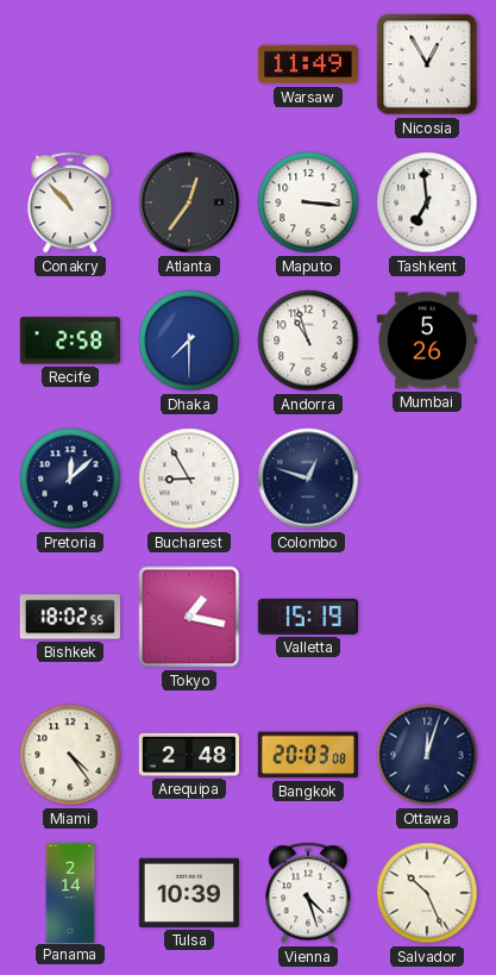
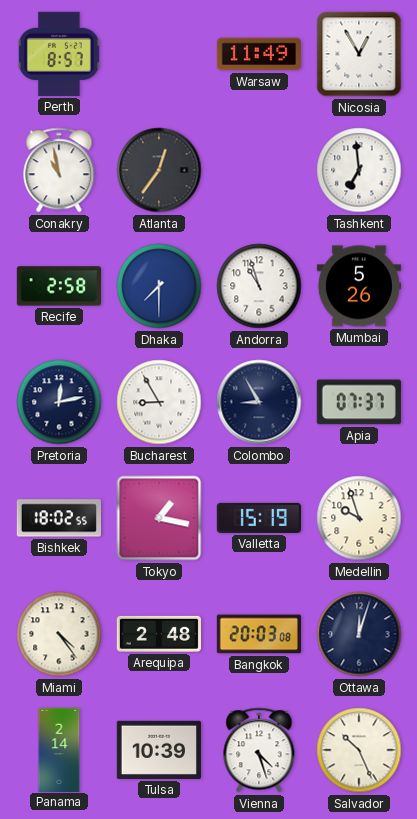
Perth: none -> 8:57
Conakry: 10:53 -> 10:58
Maputo: 3:16 -> none
Pretoria: 12:08 -> 12:13
Colombo: 12:48 -> 8:55
Apia: none -> 07:37
Medellin: none -> 9:57
